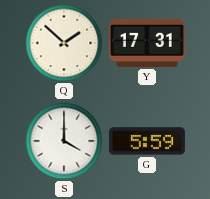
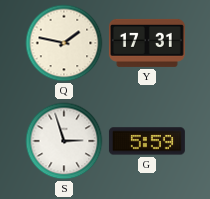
Q: 1:52 -> 1:47
S: 4:00 -> 2:57
